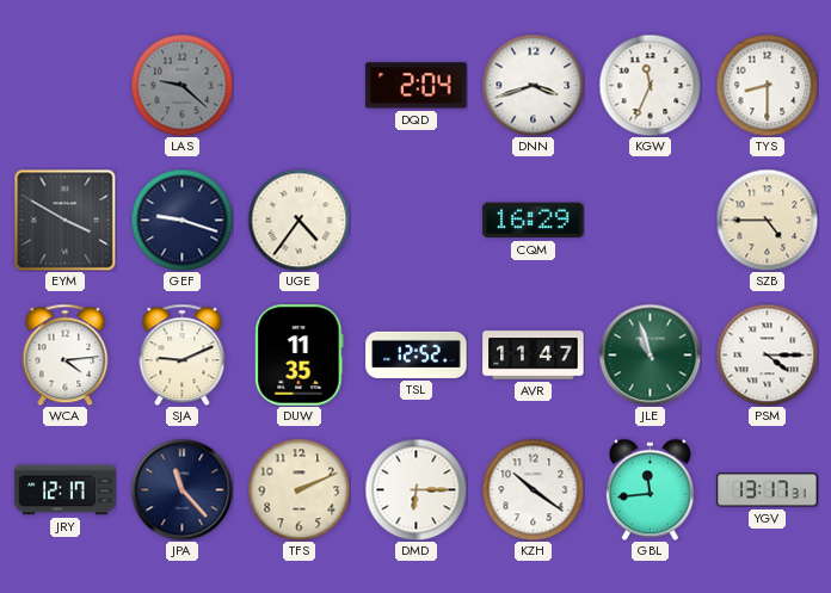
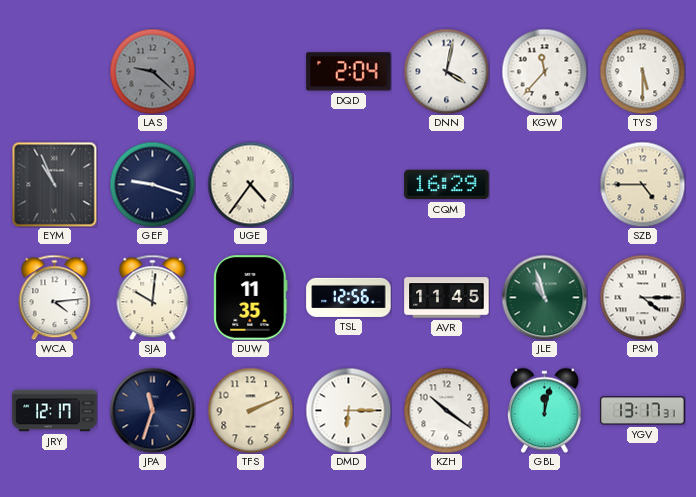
DNN: 3:42 -> 4:02
KGW: 11:34 -> 11:37
TYS: 8:30 -> 5:30
EYM: 3:50 -> 10:56
SJA: 9:11 -> 10:01
TSL: 12:52 -> 12:56
AVR: 11:47 -> 11:45
JPA: 11:23 -> 11:33
GBL: 11:44 -> 12:02
